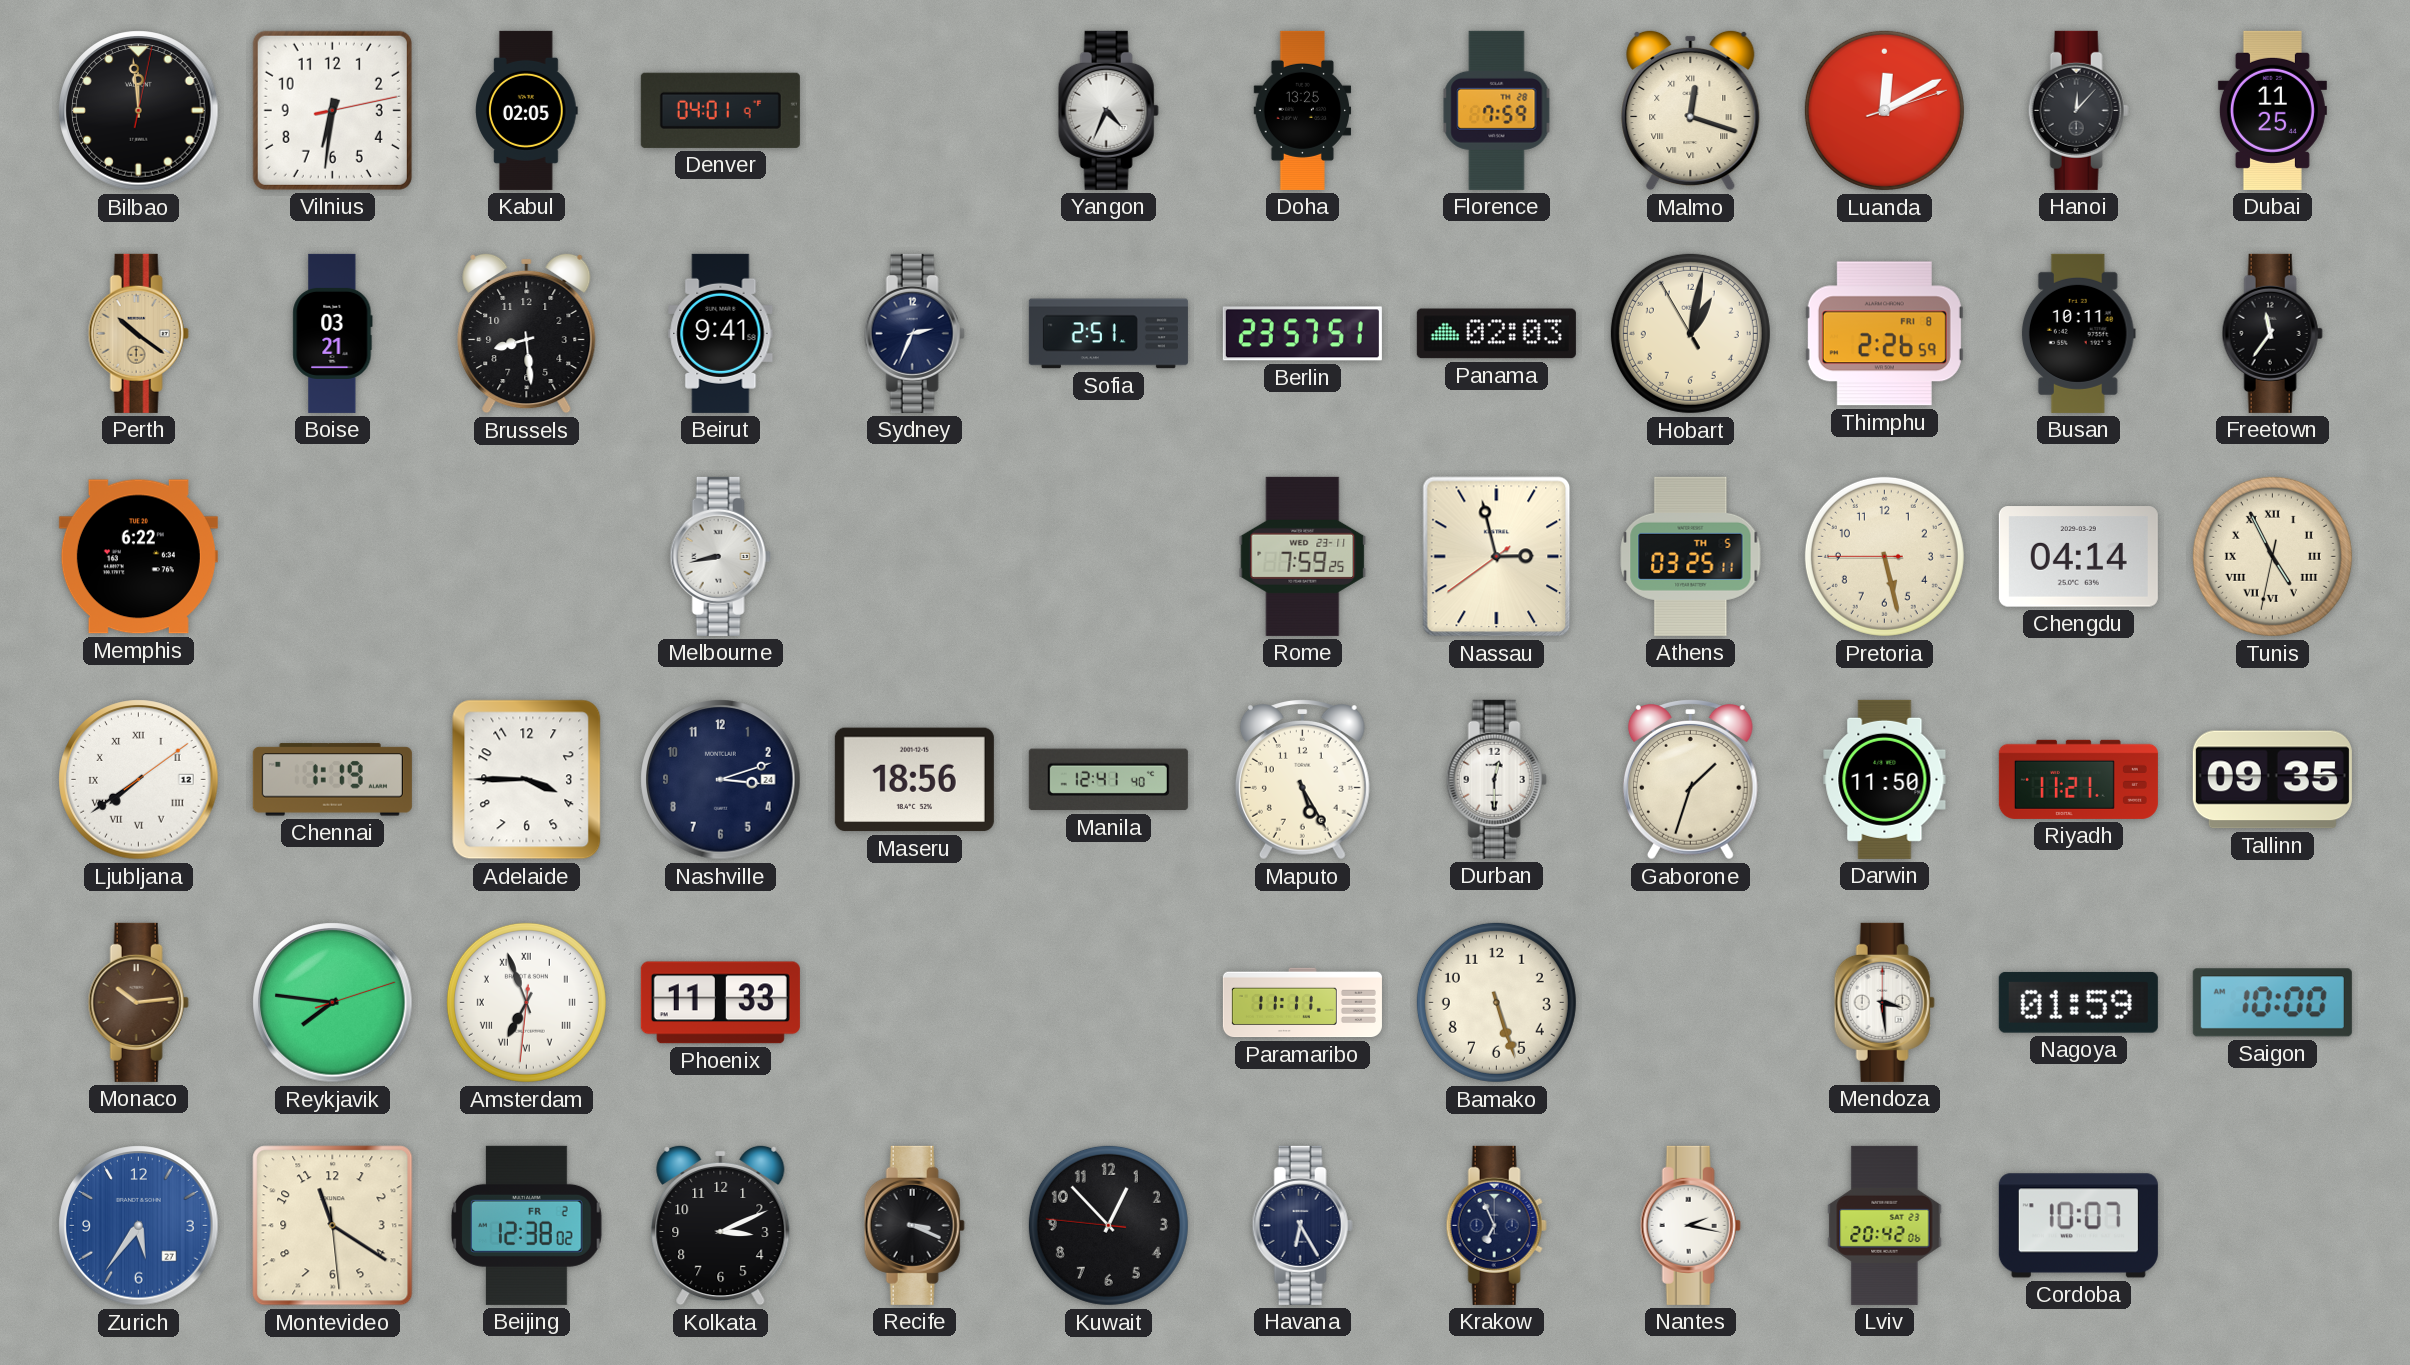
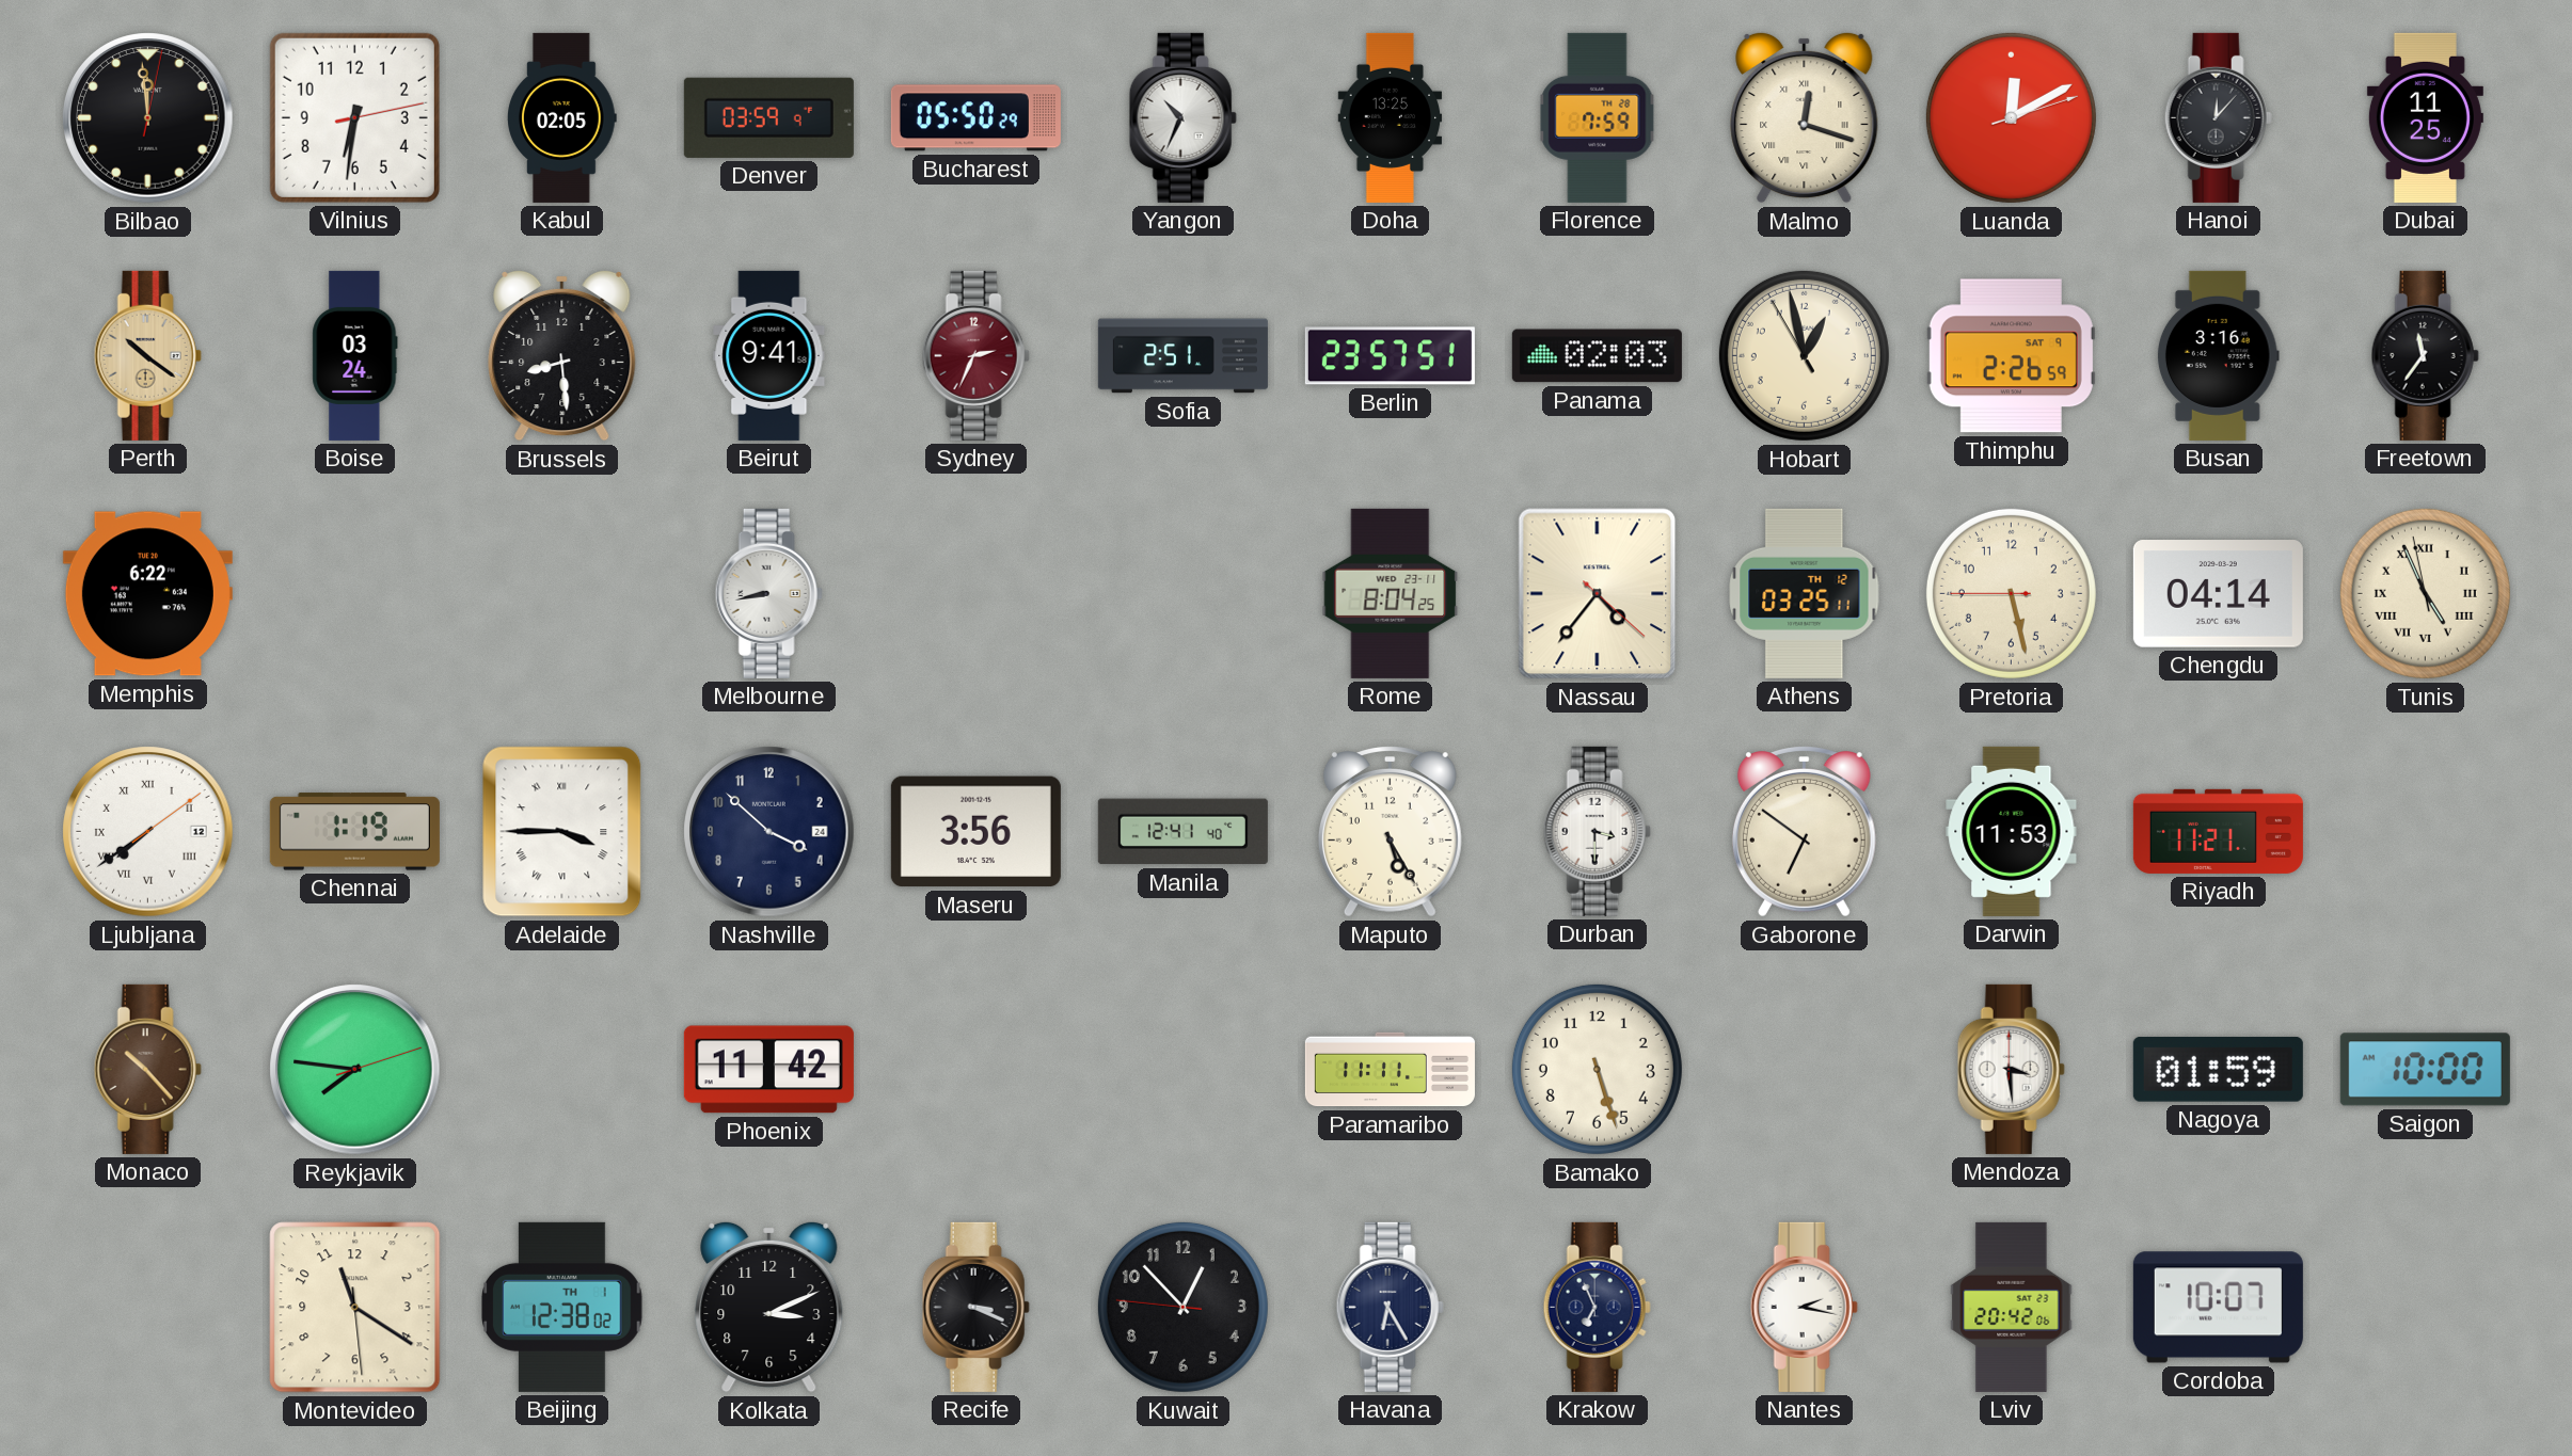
Denver: 04:01 -> 03:59
Bucharest: none -> 05:50
Yangon: 4:34 -> 10:34
Boise: 03:21 -> 03:24
Sydney dial: navy -> burgundy
Hobart: 1:01 -> 12:57
Thimphu date: FRI 8 -> SAT 9
Busan: 10:11 -> 3:16
Rome: 7:59 -> 8:04
Nassau: 2:57 -> 4:36
Athens date: TH 5 -> TH 12
Tunis: 4:55:32 -> 4:55:58
Adelaide numerals: Arabic -> Roman
Nashville: 3:12 -> 3:52
Maseru: 18:56 -> 3:56
Durban: 12:30 -> 3:30
Gaborone: 1:33 -> 6:51
Darwin: 11:50 -> 11:53
Tallinn: 09:35 -> none
Monaco: 10:14 -> 10:23
Amsterdam: 6:56 -> none
Phoenix: 11:33 -> 11:42
Zurich: 5:36 -> none
Beijing date: FR 2 -> TH 1
